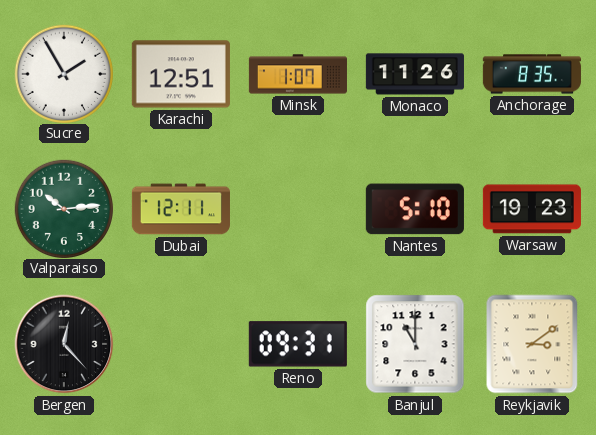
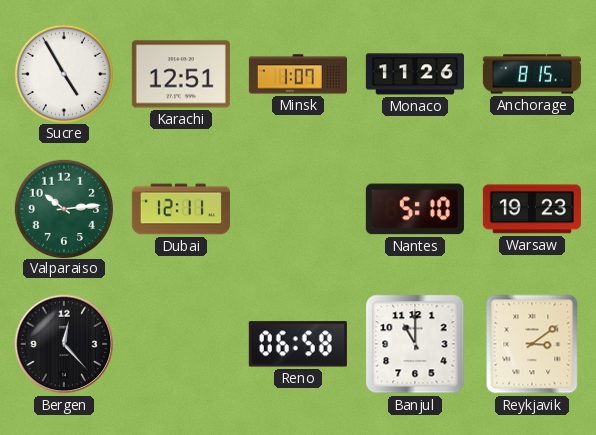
Sucre: 1:55 -> 4:55
Anchorage: 8:35 -> 8:15
Reno: 09:31 -> 06:58
